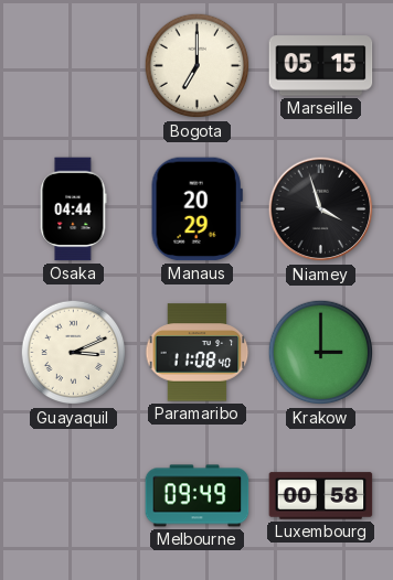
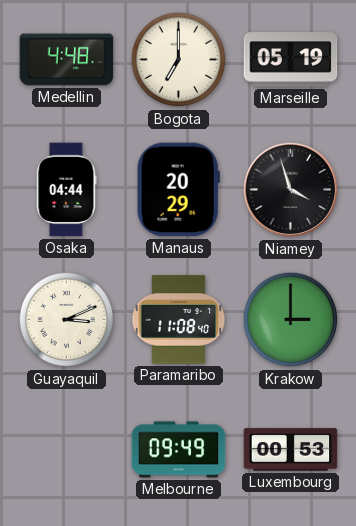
Medellin: none -> 4:48
Marseille: 05:15 -> 05:19
Luxembourg: 00:58 -> 00:53
